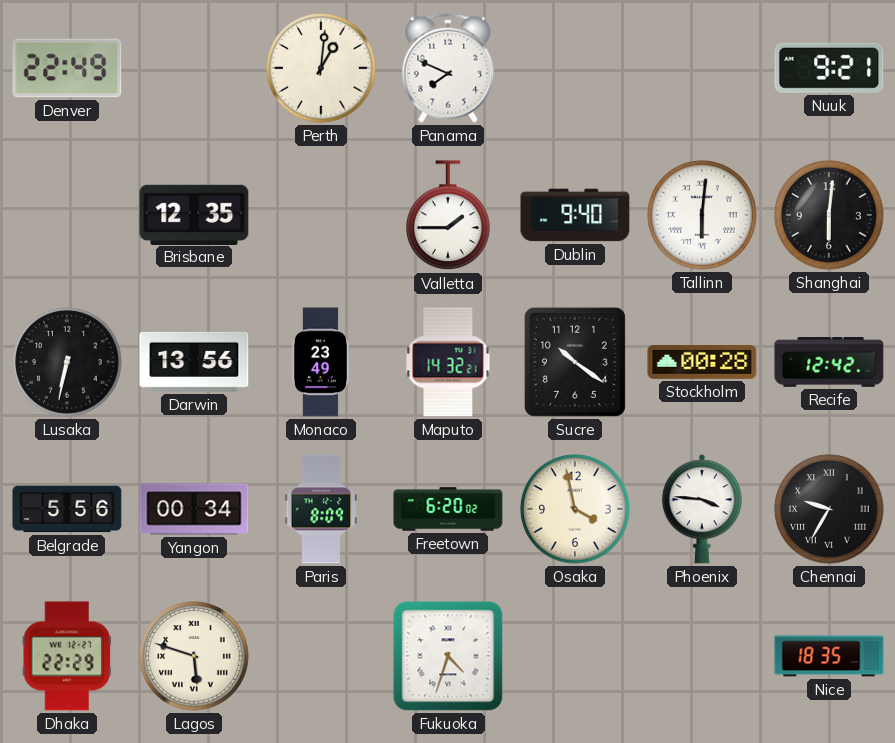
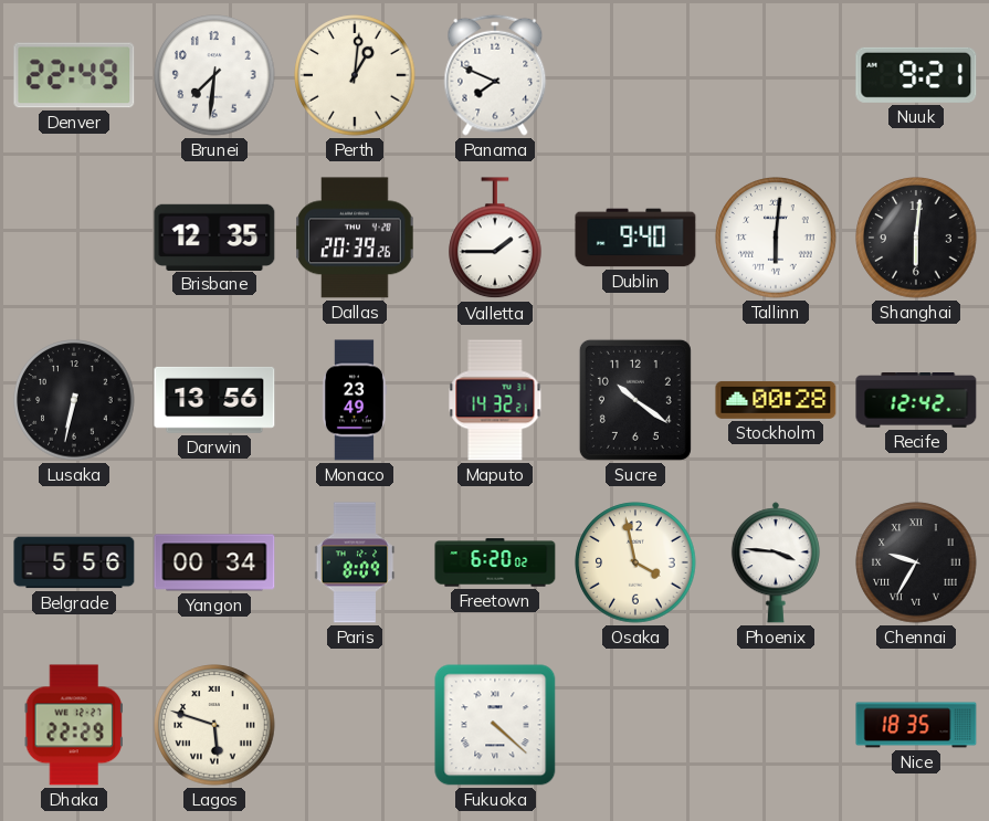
Brunei: none -> 7:31
Dallas: none -> 20:39
Fukuoka: 4:33 -> 4:22
